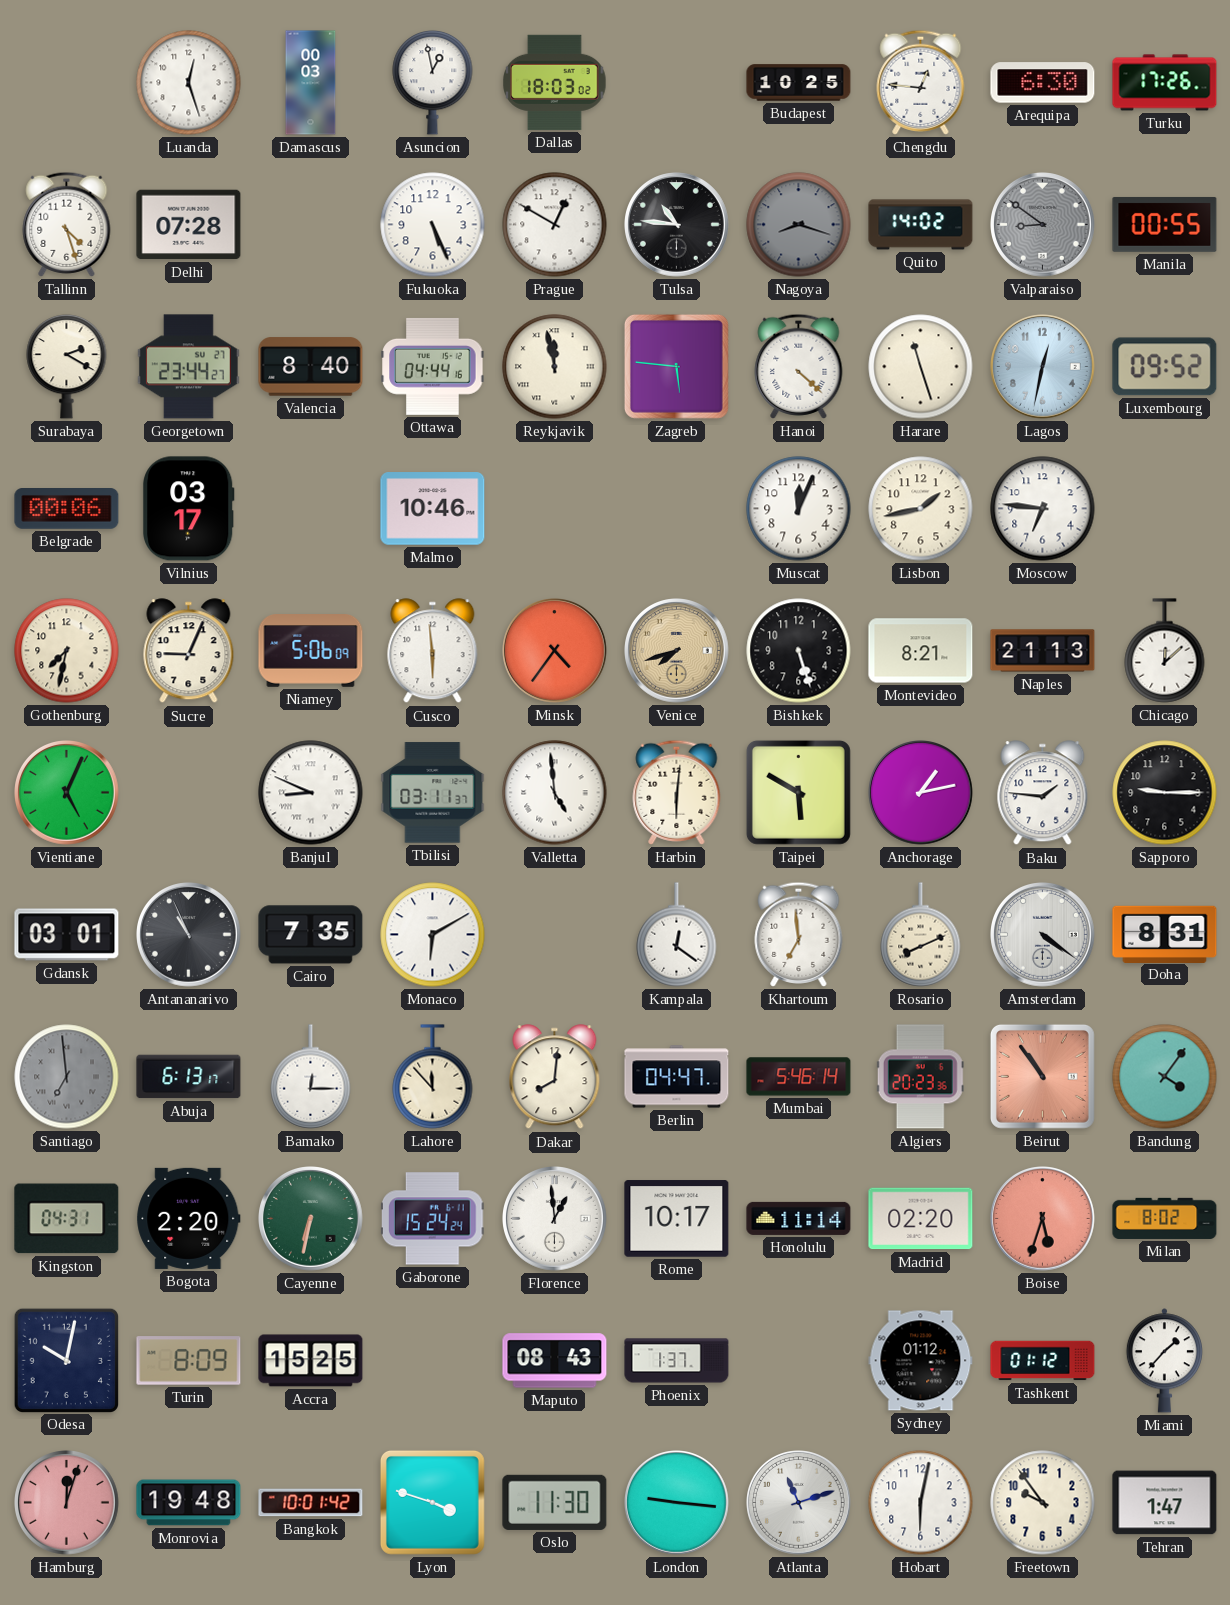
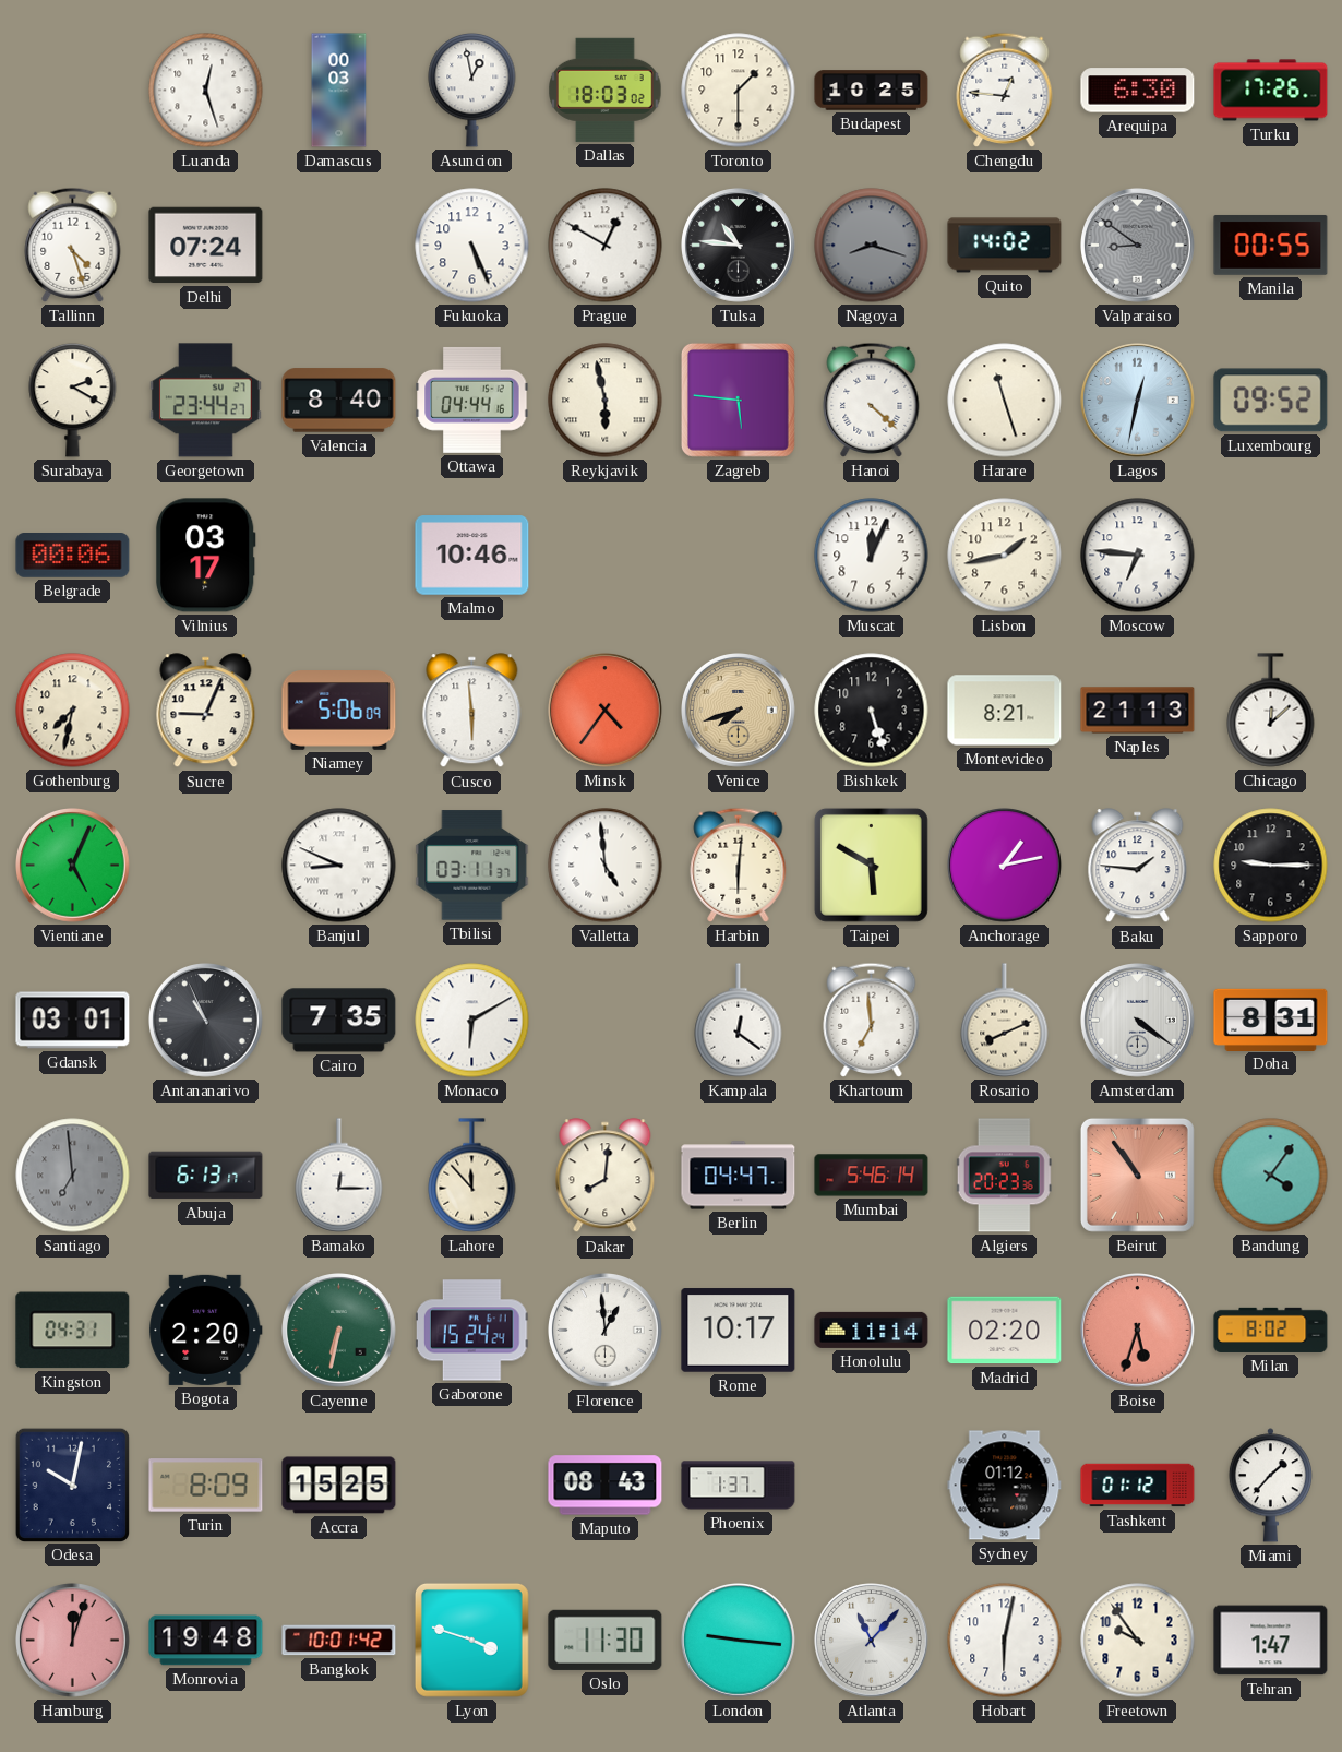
Toronto: none -> 1:30
Delhi: 07:28 -> 07:24
Reykjavik: 11:58 -> 5:58
Atlanta: 11:12 -> 11:07
